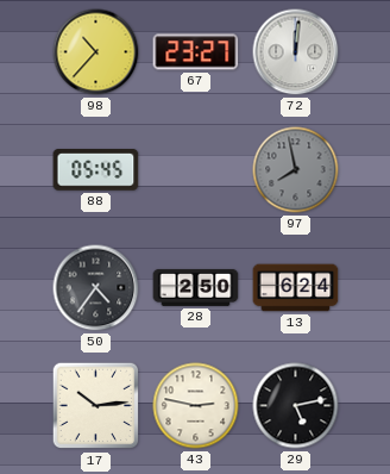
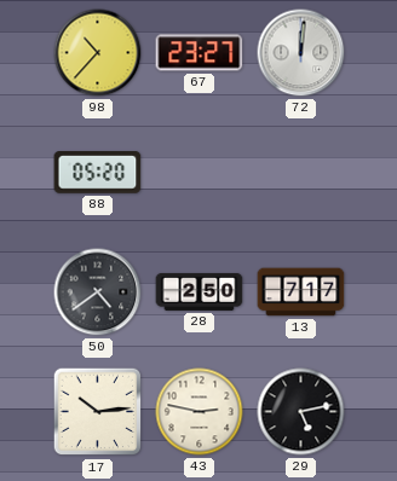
88: 05:45 -> 05:20
97: 7:58 -> none
50: 4:36 -> 4:39
13: 6:24 -> 7:17
